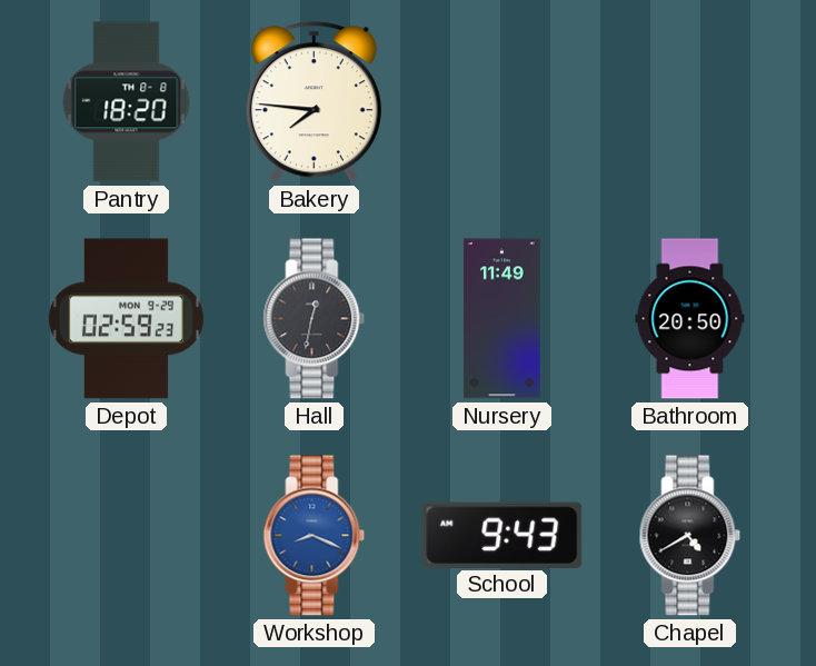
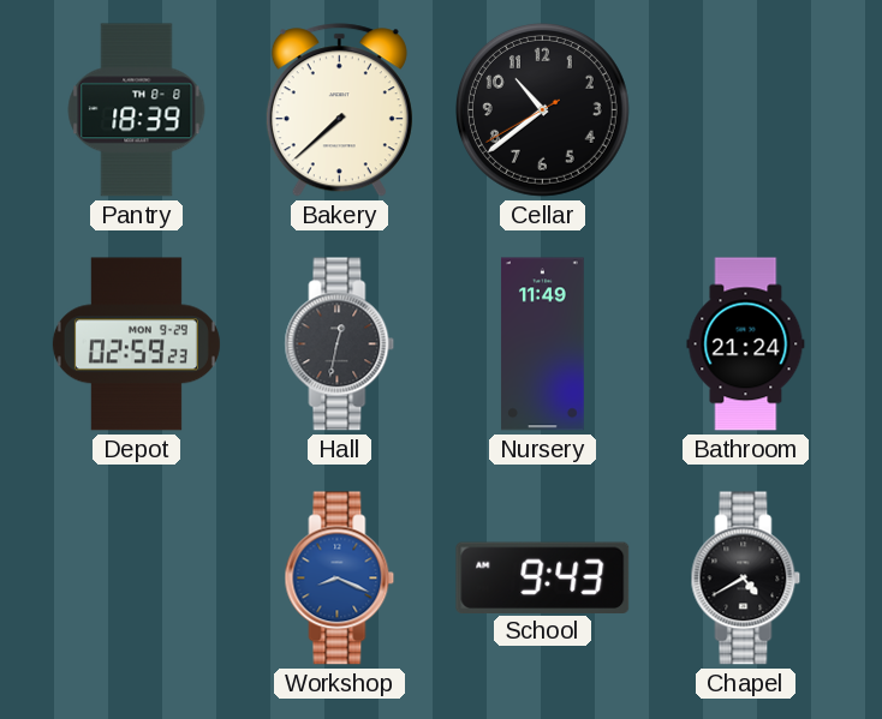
Pantry: 18:20 -> 18:39
Bakery: 7:46 -> 7:38
Cellar: none -> 10:38
Bathroom: 20:50 -> 21:24
